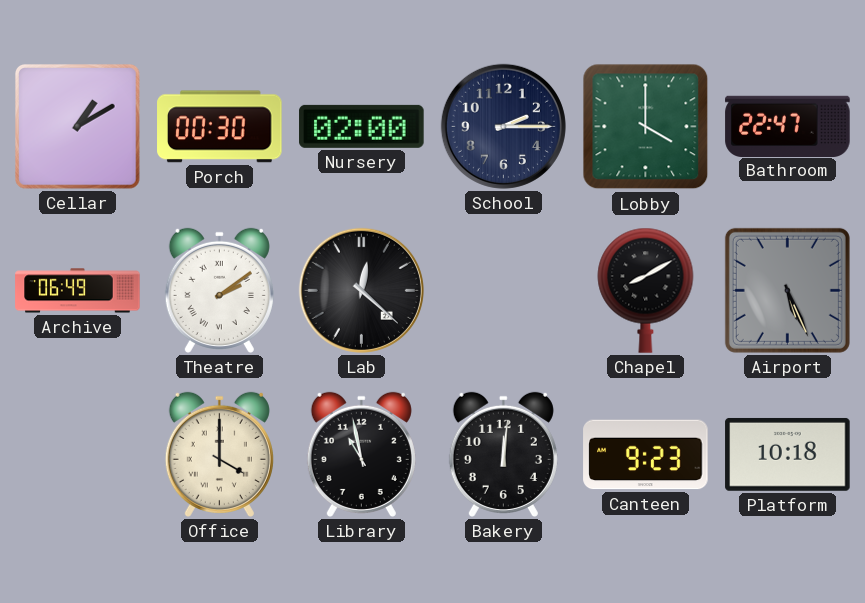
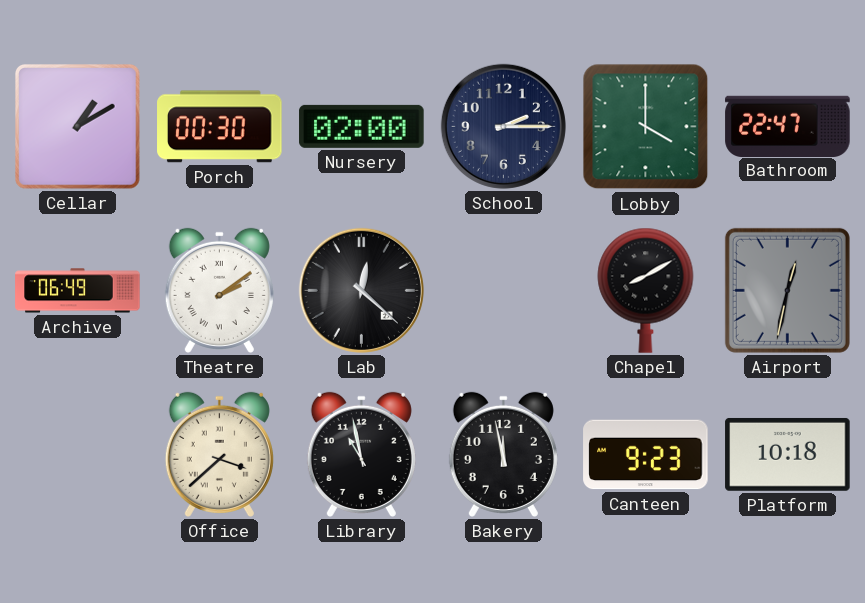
Airport: 5:26 -> 12:32
Office: 4:00 -> 3:38
Bakery: 12:01 -> 11:58
